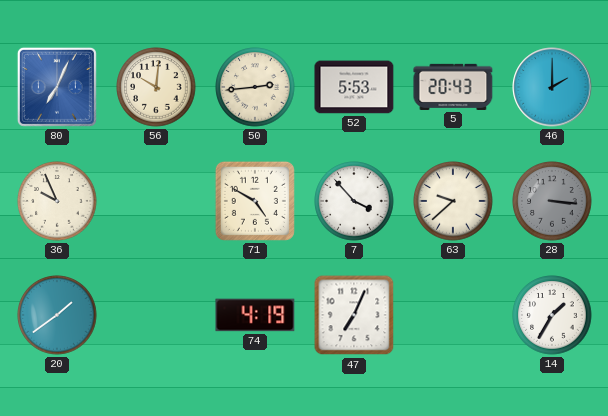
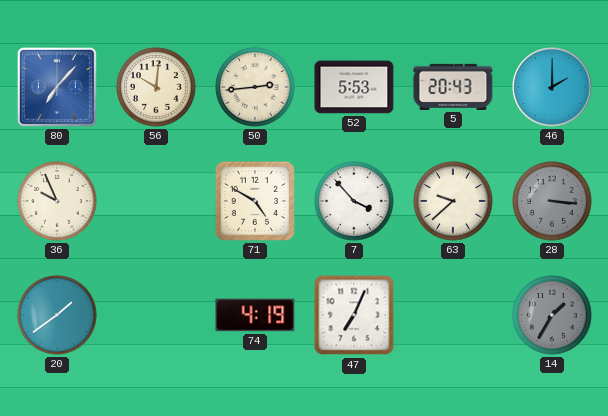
80: 7:04 -> 7:07
14 dial: white -> grey
